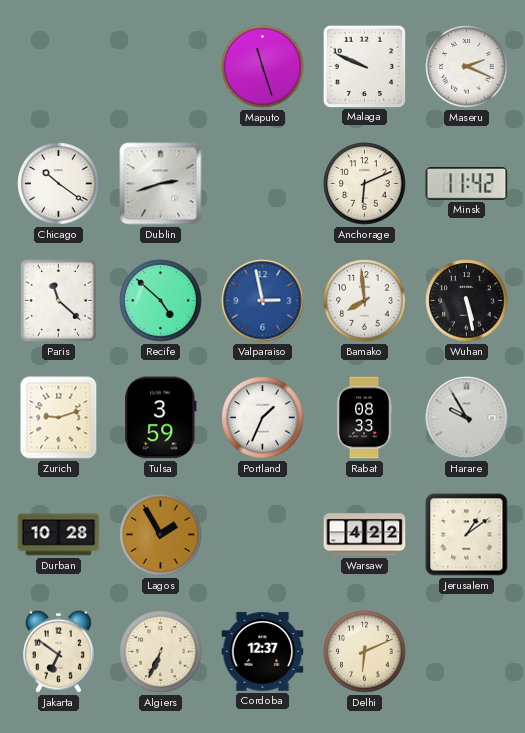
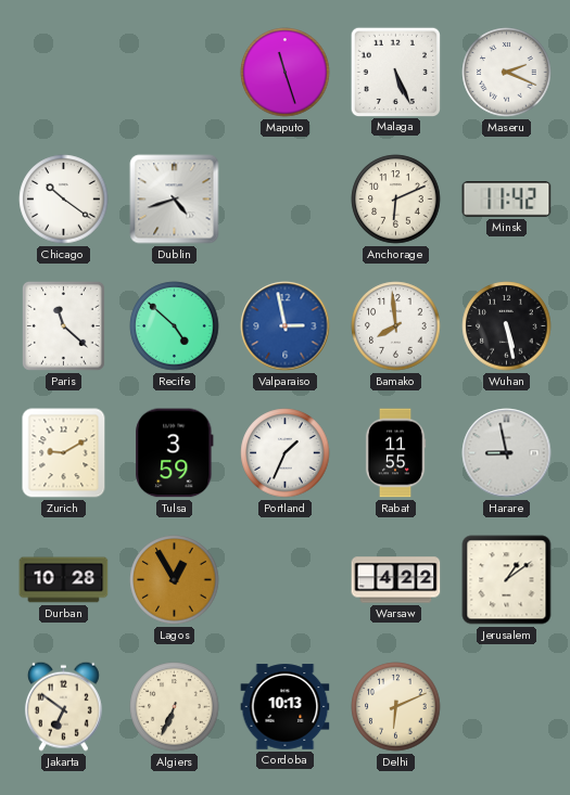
Malaga: 9:49 -> 5:26
Dublin: 2:42 -> 4:42
Zurich: 9:12 -> 9:10
Rabat: 08:33 -> 11:55
Harare: 9:55 -> 8:58
Lagos: 1:55 -> 12:55
Cordoba: 12:37 -> 10:13
